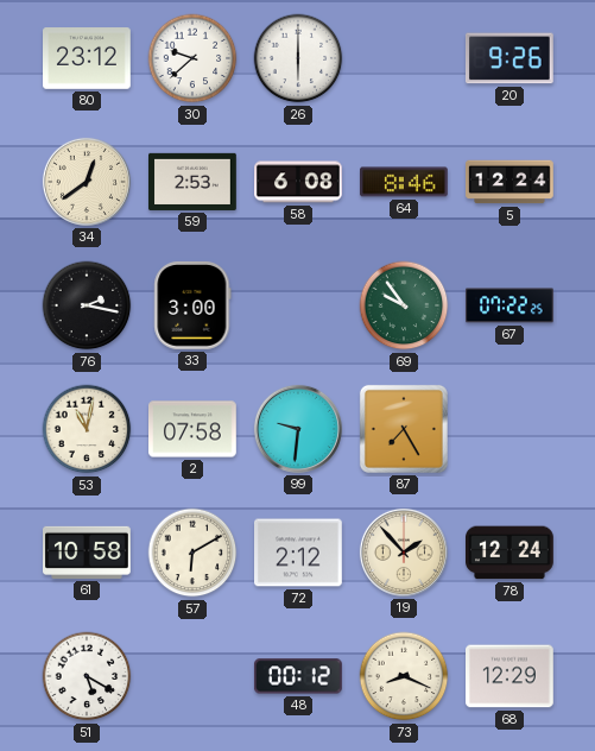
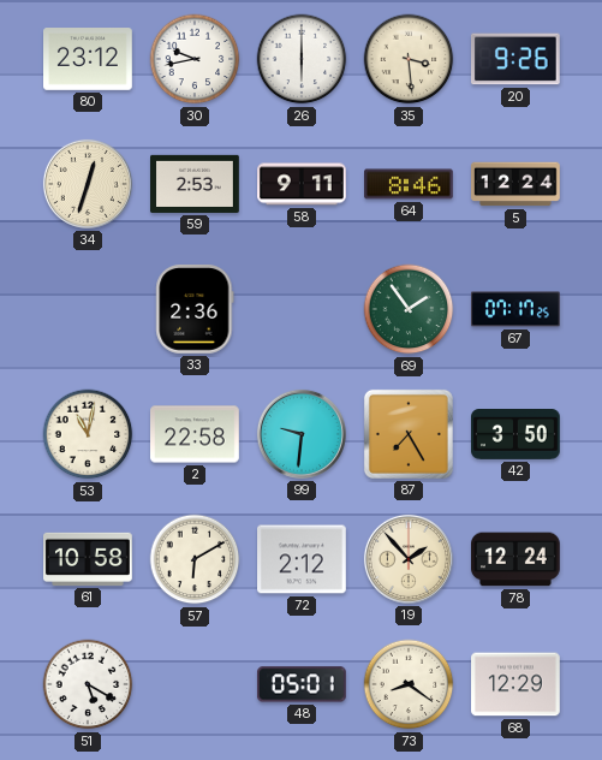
30: 9:38 -> 9:43
35: none -> 3:29
34: 12:39 -> 12:33
58: 6:08 -> 9:11
76: 2:17 -> none
33: 3:00 -> 2:36
69: 9:54 -> 1:54
67: 07:22 -> 07:17
2: 07:58 -> 22:58
42: none -> 3:50
48: 00:12 -> 05:01
73: 8:19 -> 8:21
